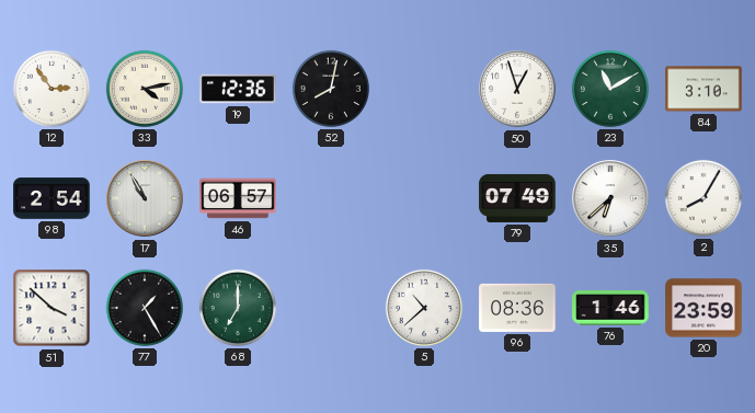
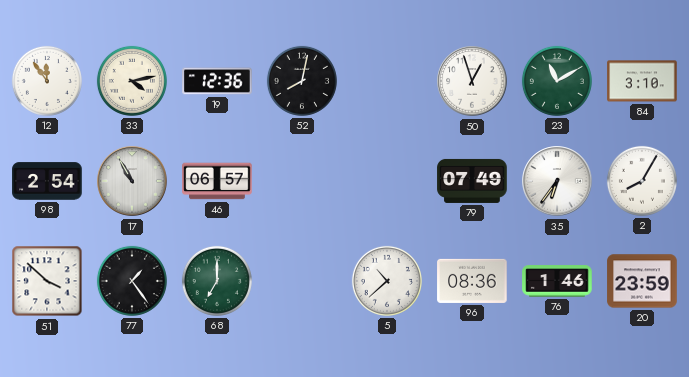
12: 2:54 -> 11:54
35: 6:38 -> 6:36
77: 1:25 -> 1:24
